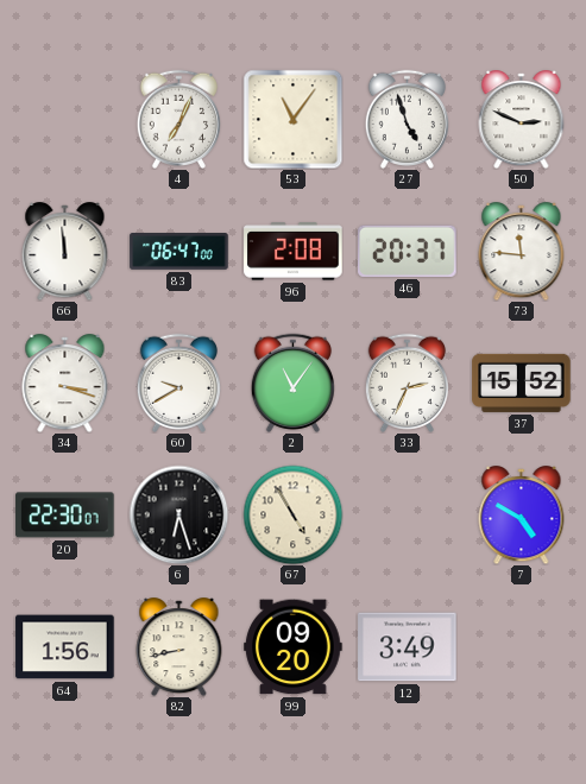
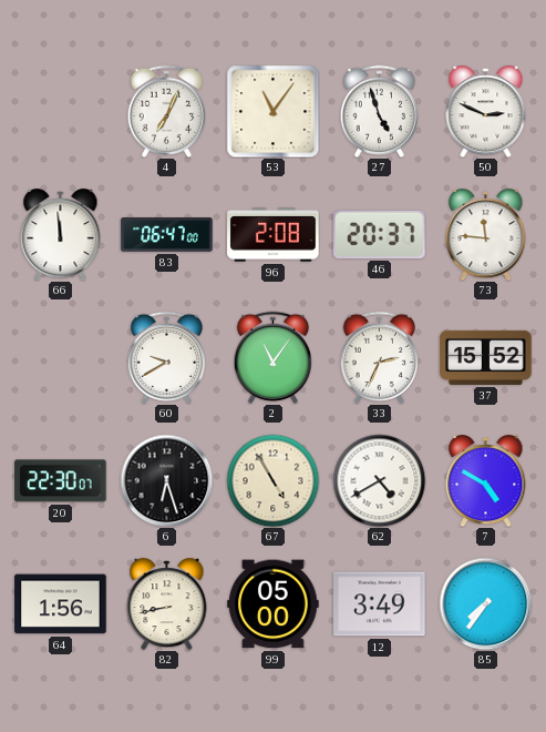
34: 3:18 -> none
62: none -> 4:40
99: 09:20 -> 05:00
85: none -> 7:36
